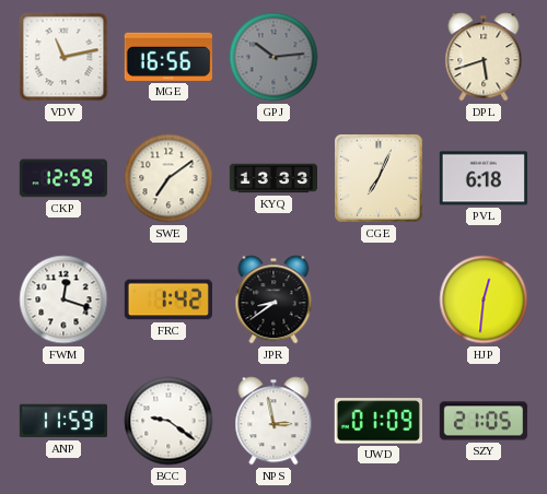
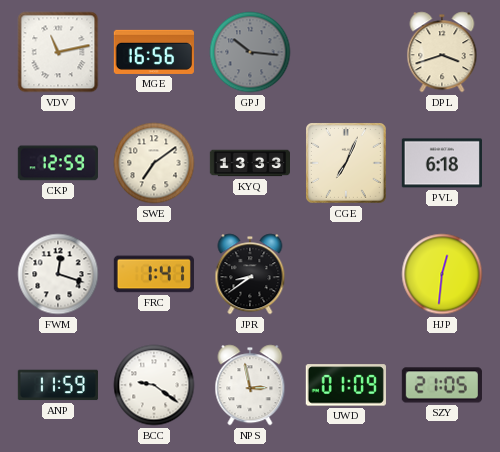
GPJ: 10:14 -> 10:16
DPL: 5:42 -> 3:42
FRC: 1:42 -> 1:41
